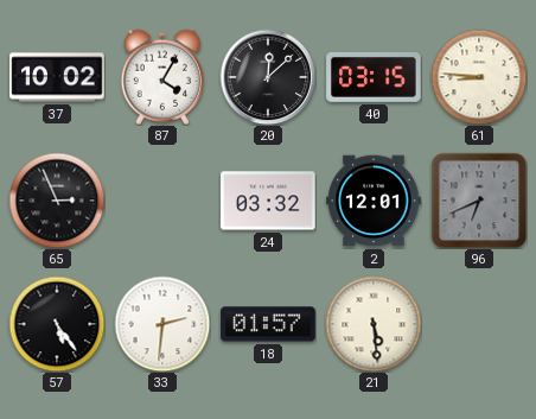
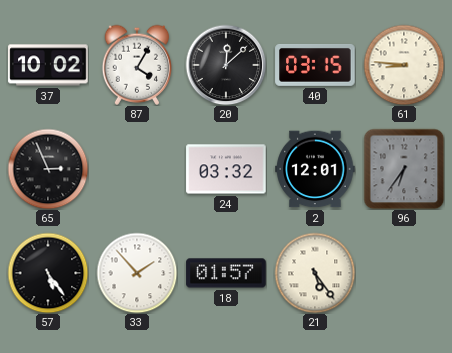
96: 6:41 -> 6:36
33: 2:31 -> 1:53
21: 5:29 -> 5:24
